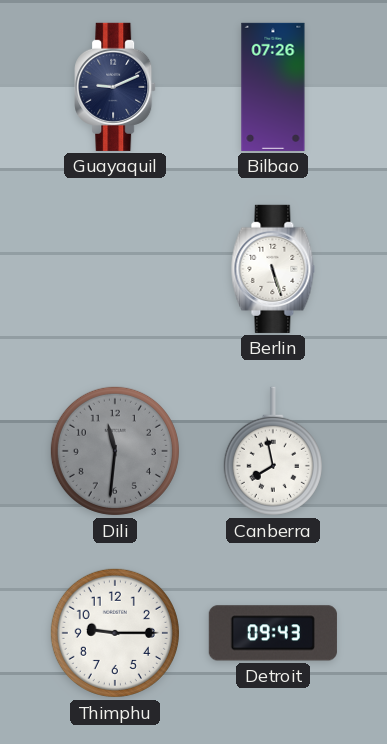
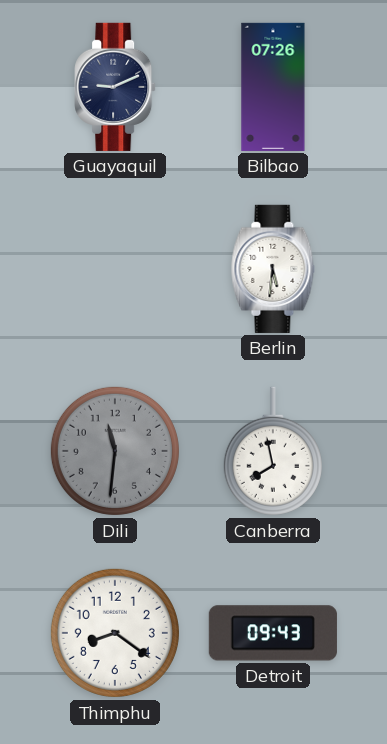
Berlin: 5:27 -> 5:31
Thimphu: 9:15 -> 8:21
